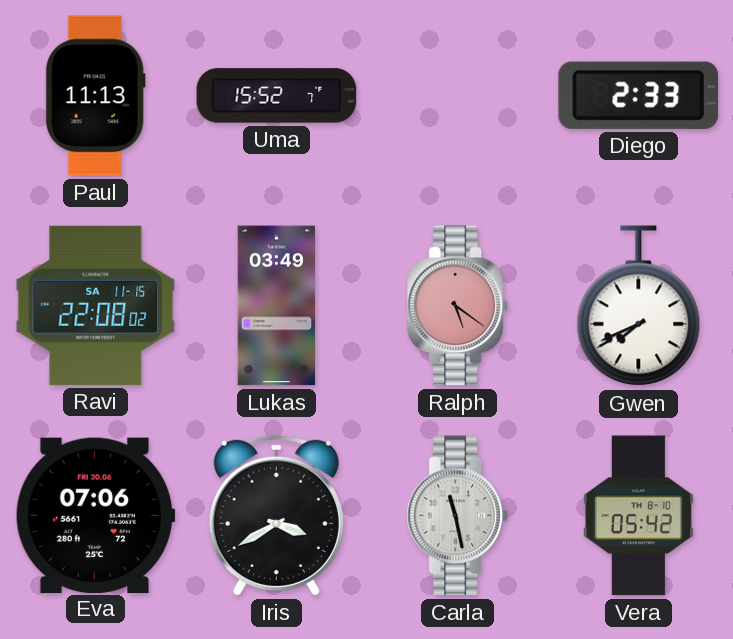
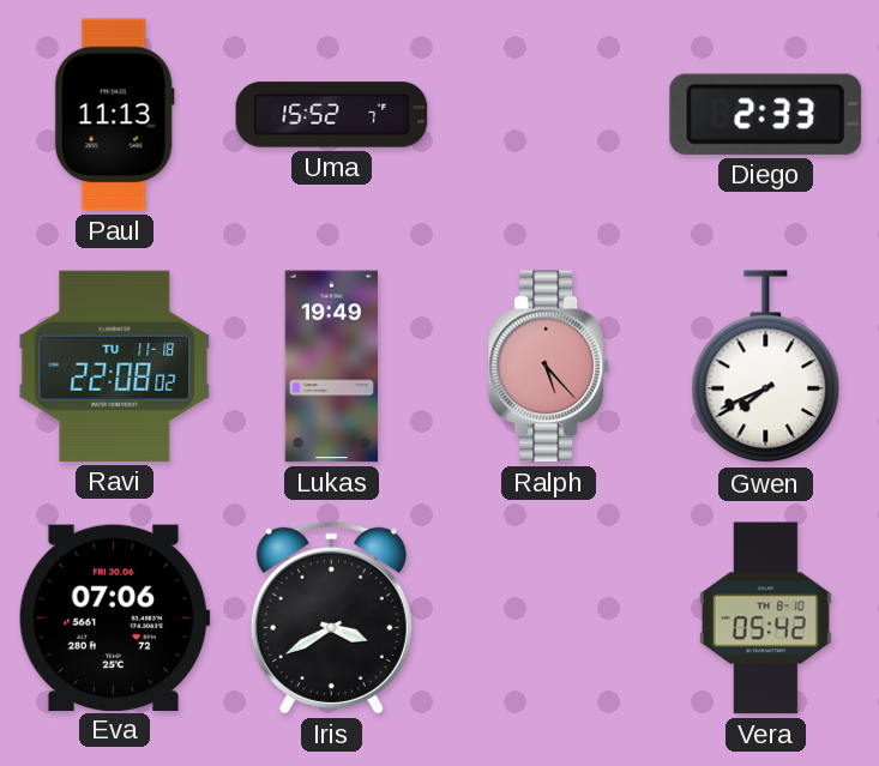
Ravi date: SA 11-15 -> TU 11-18
Lukas: 03:49 -> 19:49
Ralph: 5:21 -> 5:23
Carla: 11:28 -> none
